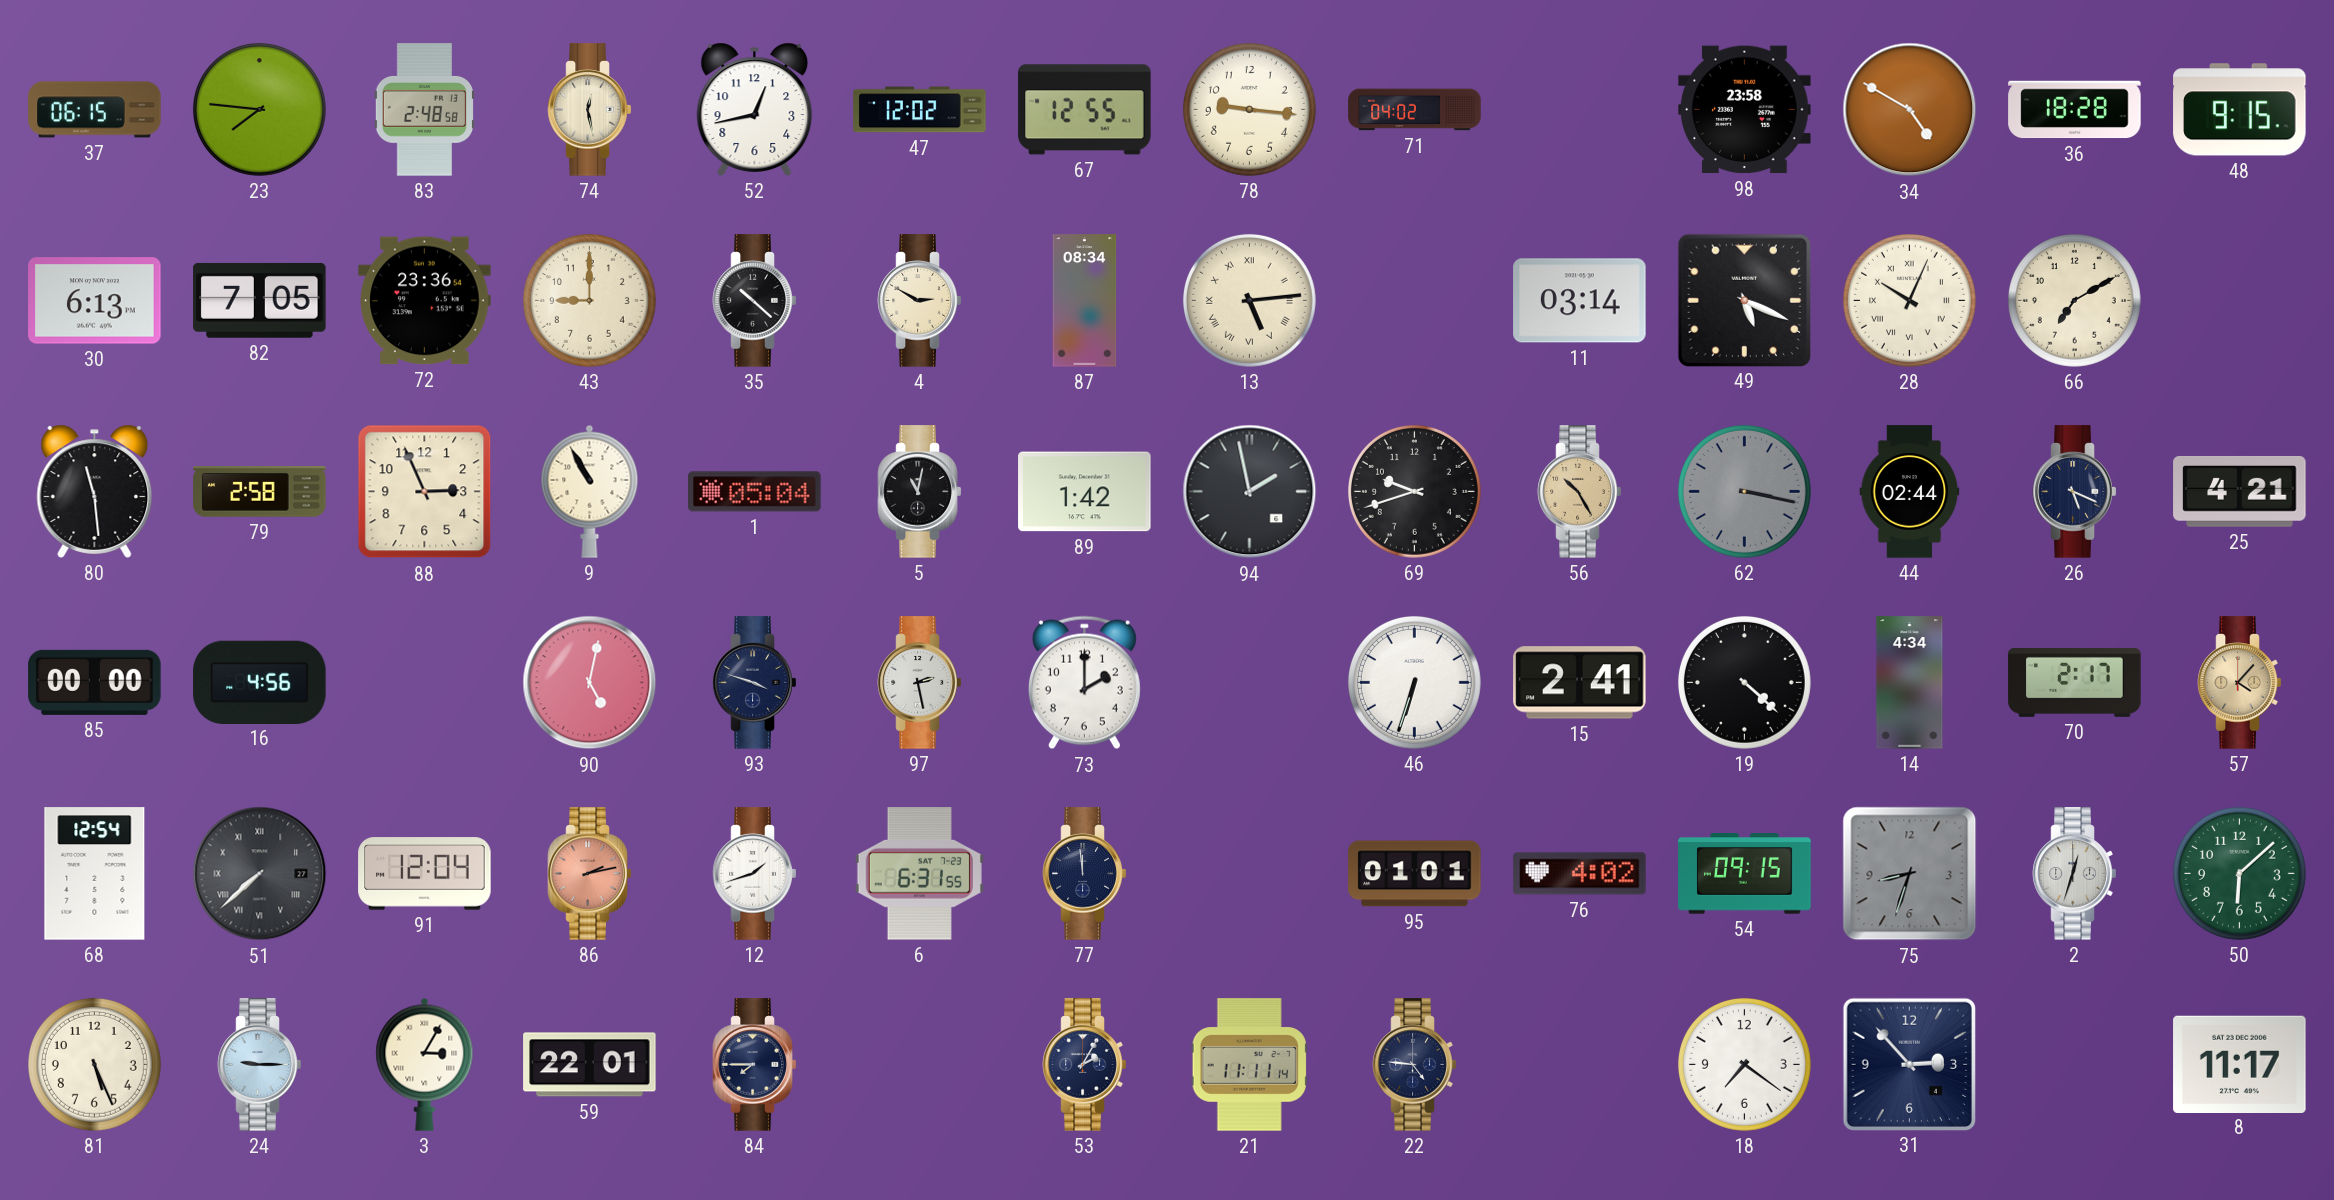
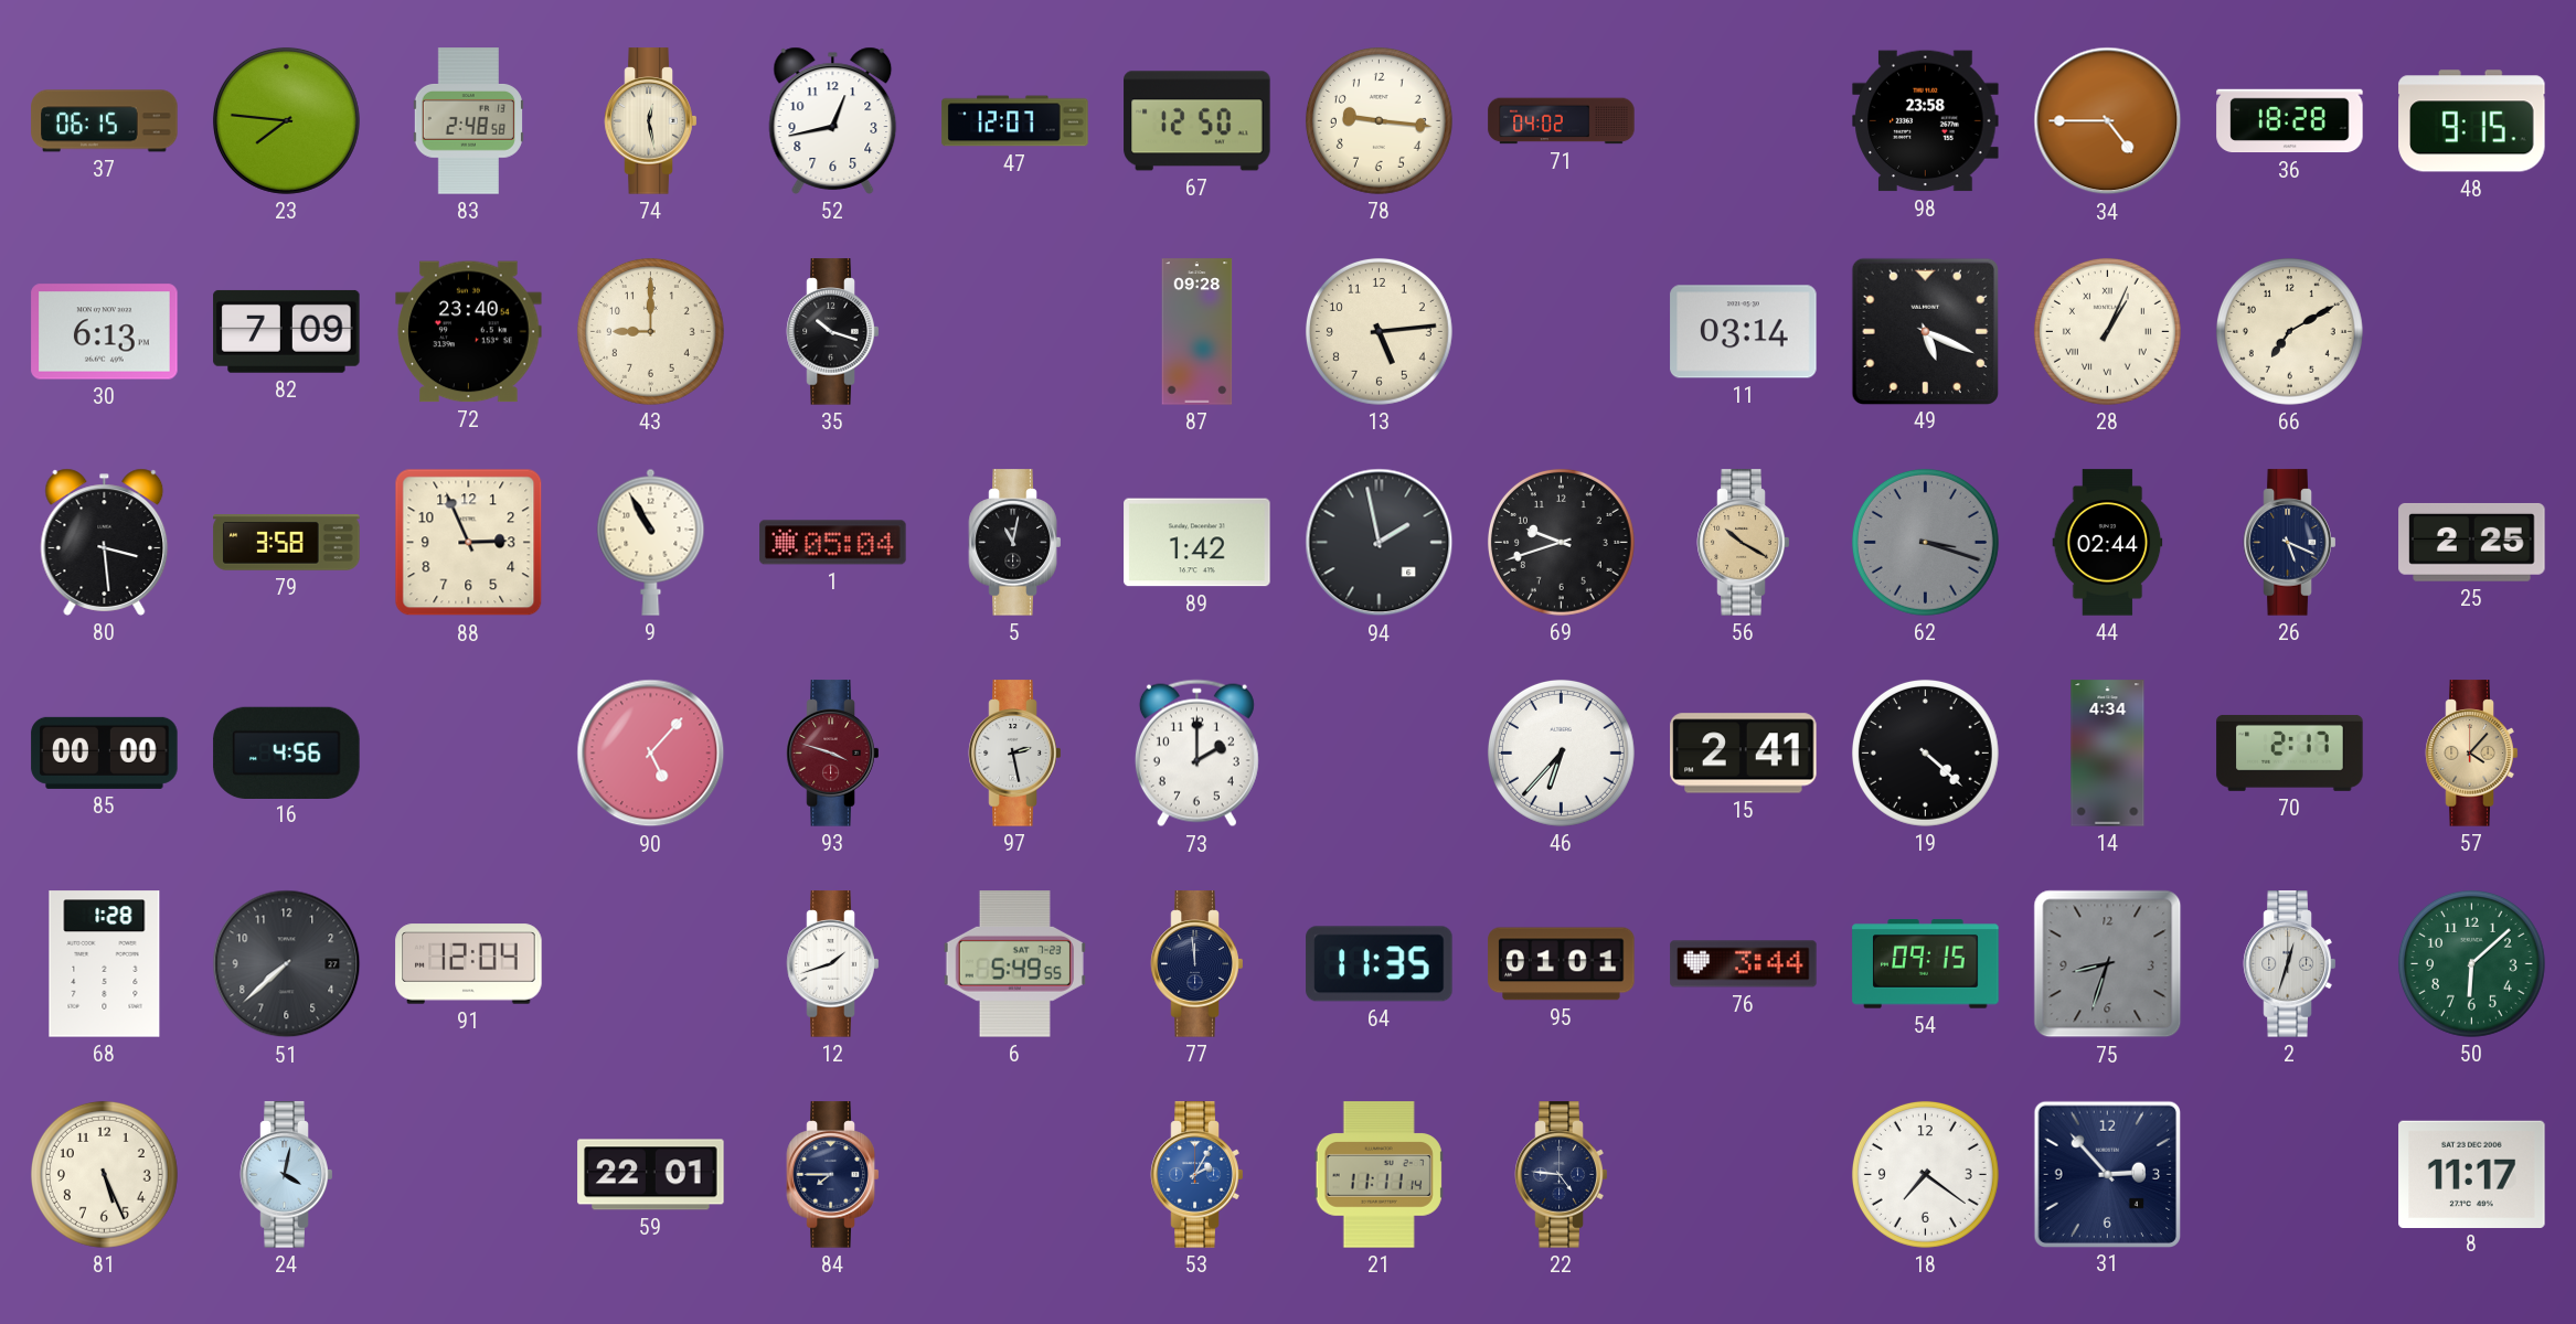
47: 12:02 -> 12:07
67: 12:55 -> 12:50
34: 4:50 -> 4:45
82: 7:05 -> 7:09
72: 23:36 -> 23:40
35: 10:22 -> 10:18
4: 2:50 -> none
87: 08:34 -> 09:28
13 numerals: Roman -> Arabic
28: 10:04 -> 1:04
80: 11:29 -> 3:29
79: 2:58 -> 3:58
56: 10:25 -> 10:20
62: 3:17 -> 3:18
25: 4:21 -> 2:25
90: 5:02 -> 5:07
93 dial: navy -> burgundy
46: 6:33 -> 6:37
68: 12:54 -> 1:28
51 numerals: Roman -> Arabic
86: 2:13 -> none
6: 6:31 -> 5:49
64: none -> 11:35
76: 4:02 -> 3:44
24: 9:15 -> 4:02
3: 3:05 -> none
53 dial: navy -> blue
